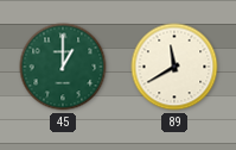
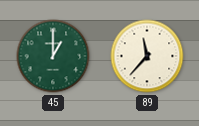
89: 11:40 -> 11:37
